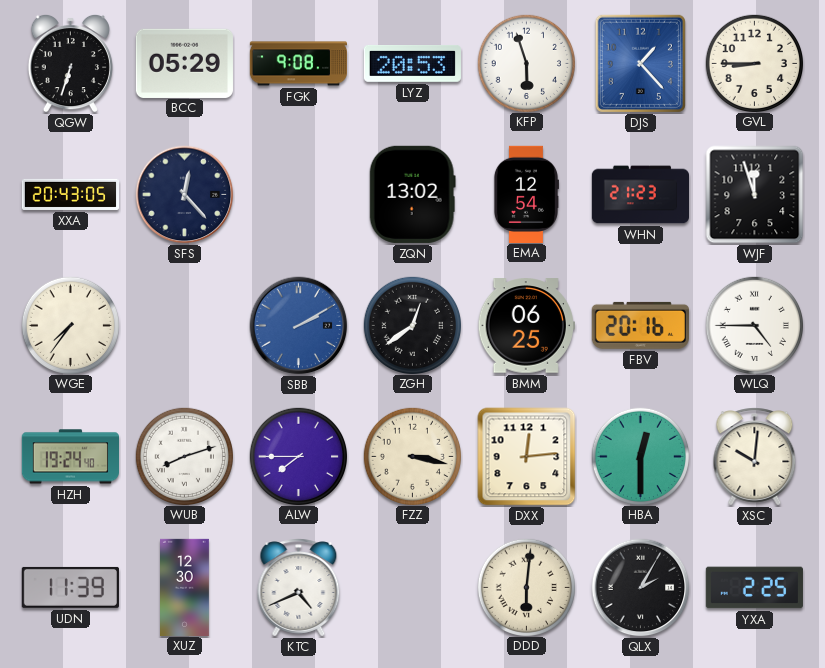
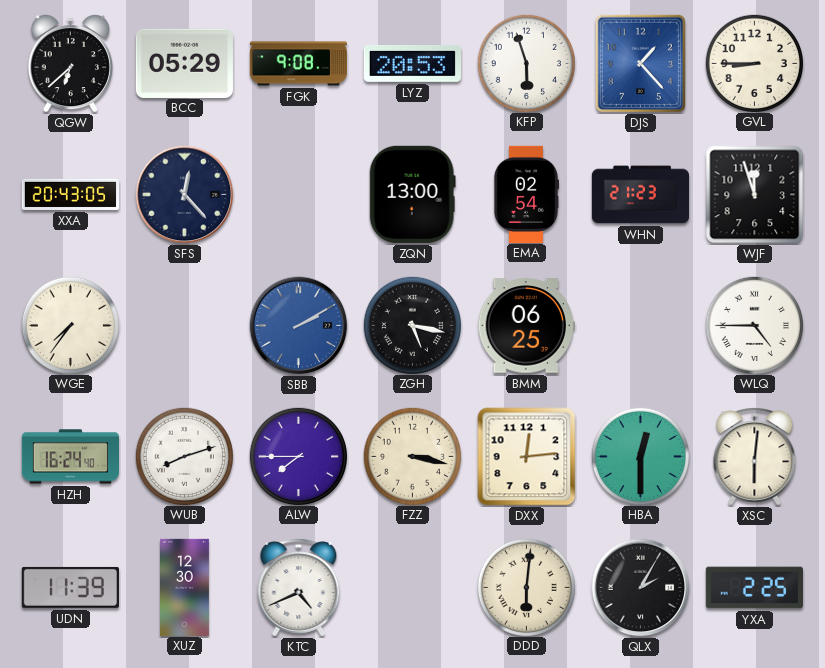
QGW: 6:33 -> 6:38
ZQN: 13:02 -> 13:00
EMA: 12:54 -> 02:54
ZGH: 12:39 -> 5:17
FBV: 20:16 -> none
HZH: 19:24 -> 16:24
XSC: 10:01 -> 6:01
